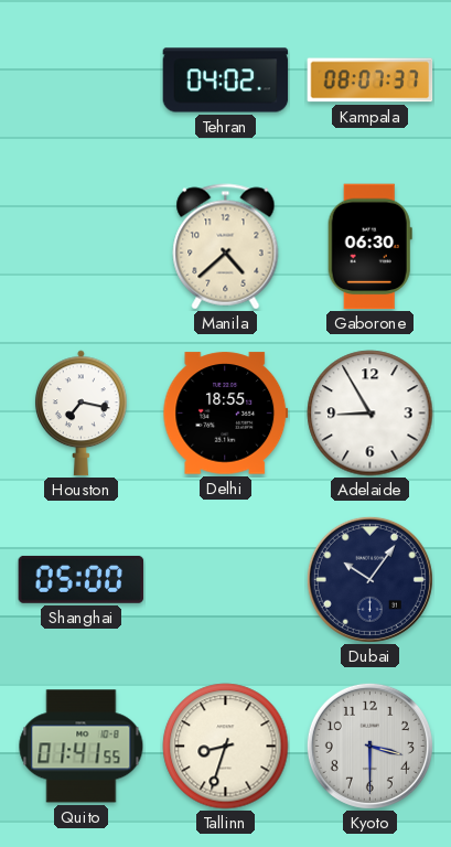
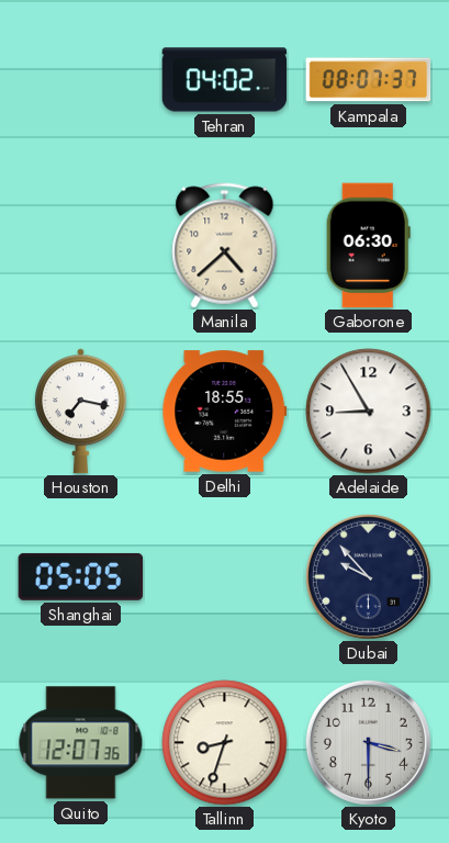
Shanghai: 05:00 -> 05:05
Dubai: 10:06 -> 9:53
Quito: 01:41 -> 12:07
